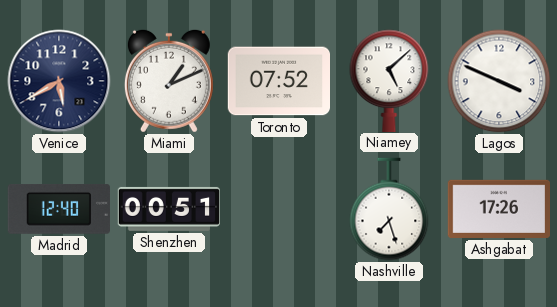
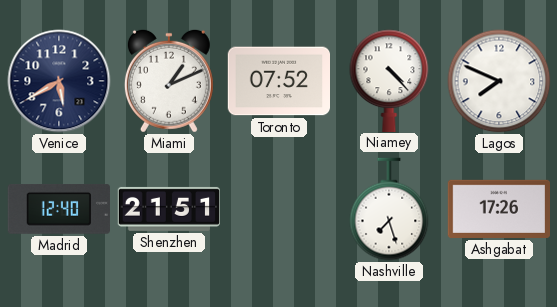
Niamey: 5:08 -> 4:23
Lagos: 3:49 -> 7:49
Shenzhen: 00:51 -> 21:51
